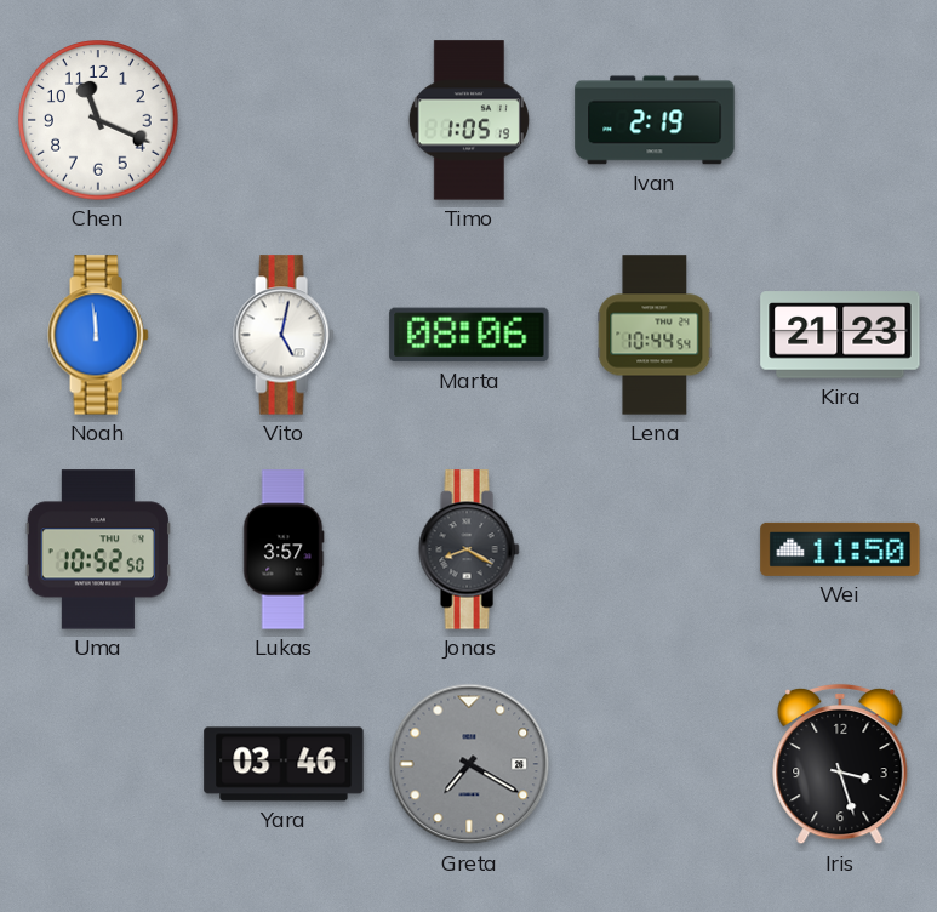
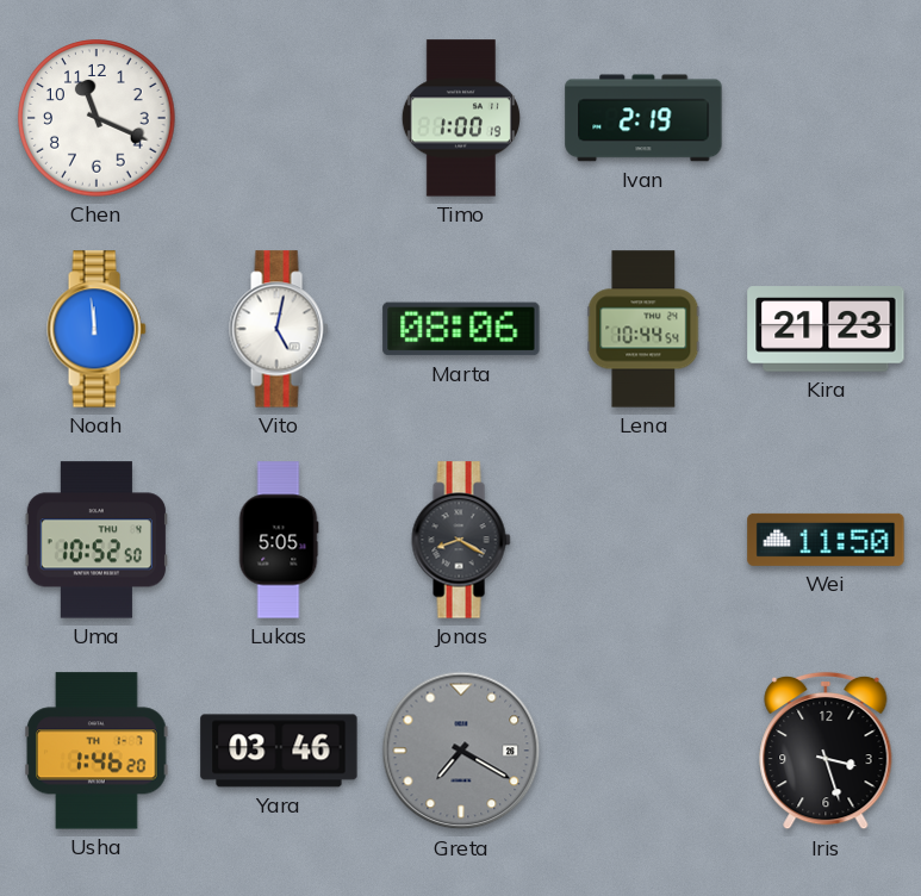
Timo: 1:05 -> 1:00
Lukas: 3:57 -> 5:05
Usha: none -> 1:46
